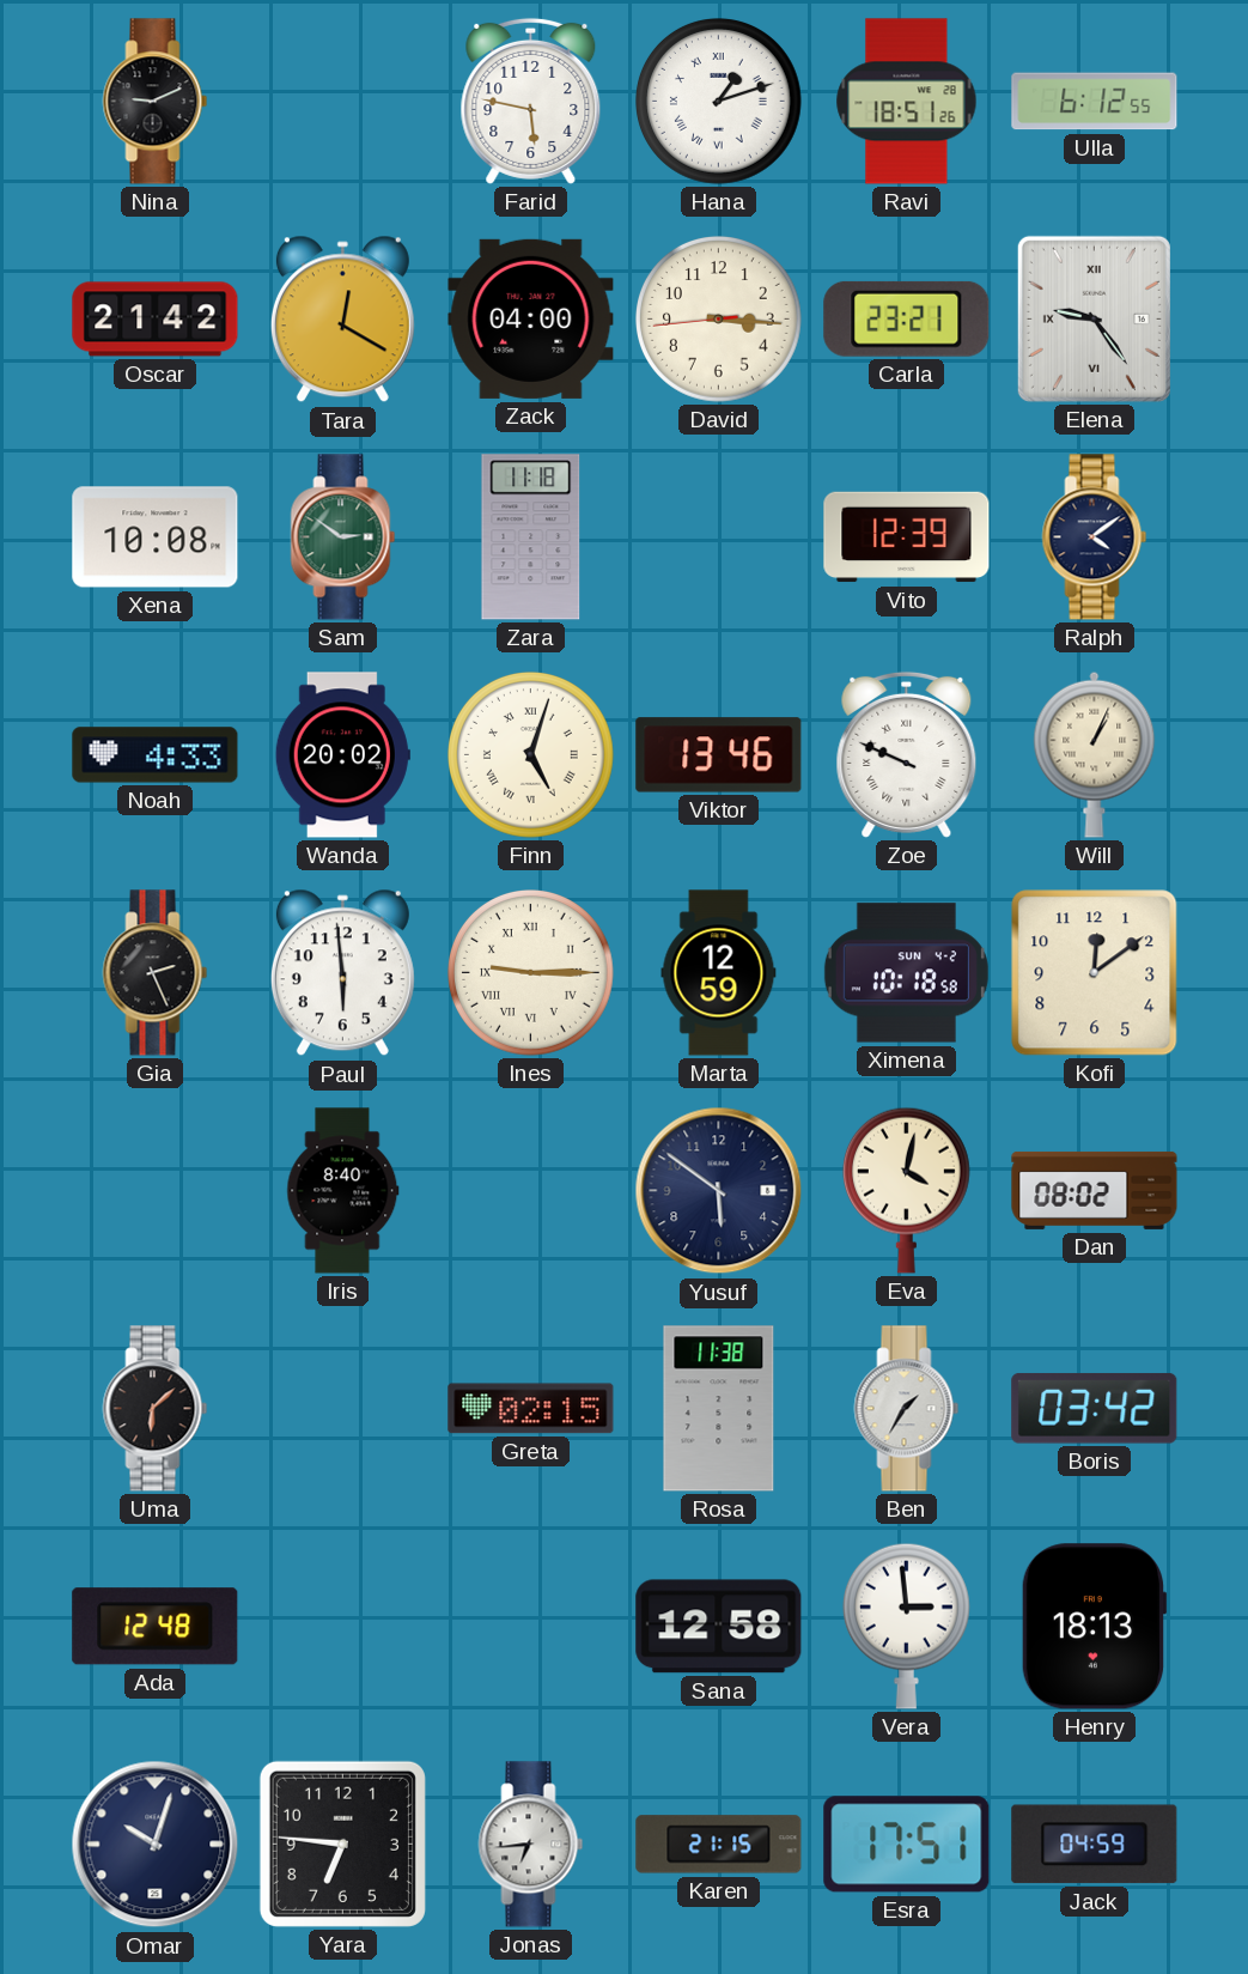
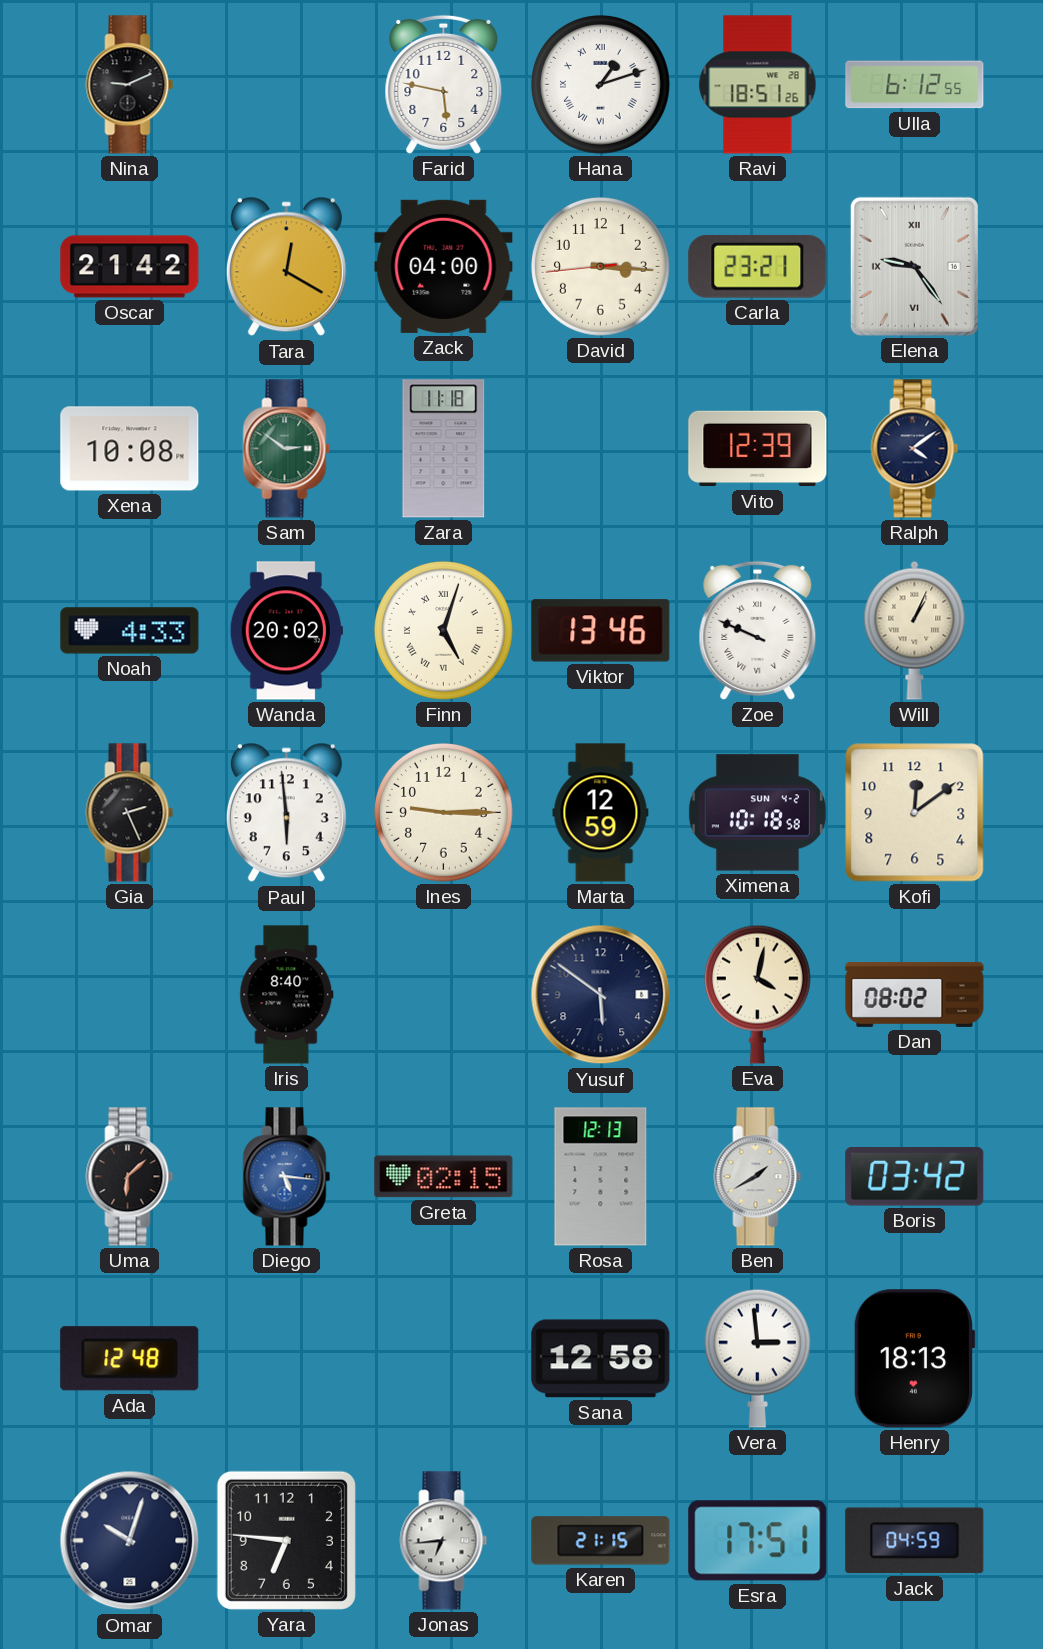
Ines numerals: Roman -> Arabic
Diego: none -> 5:16
Rosa: 11:38 -> 12:13
Ben: 1:35 -> 1:40
